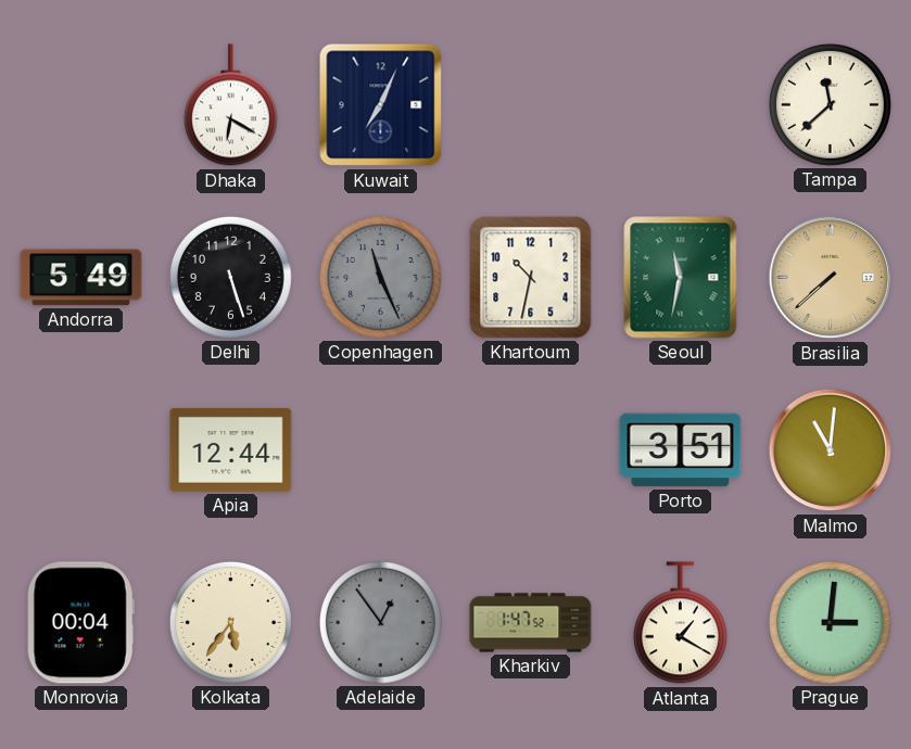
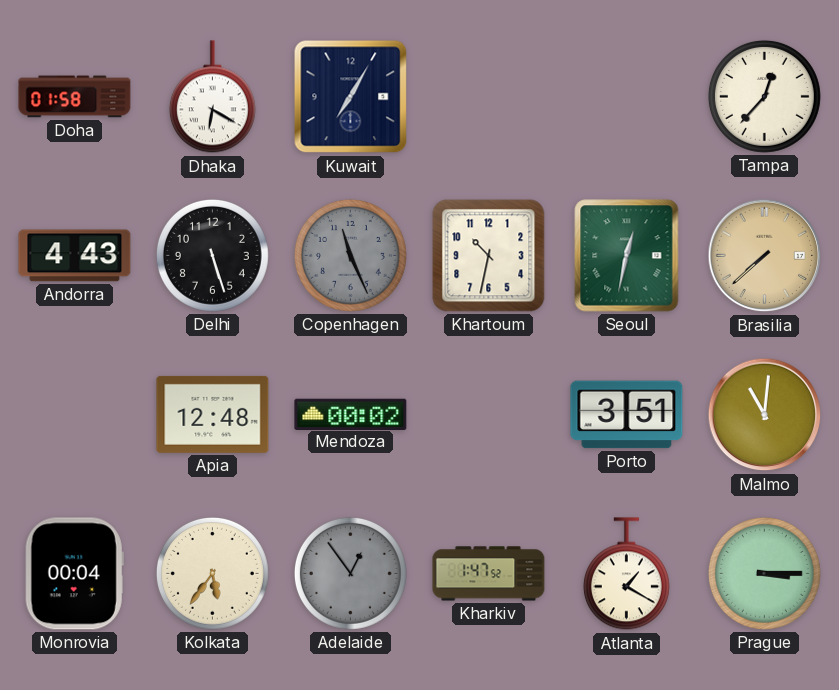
Doha: none -> 01:58
Kuwait: 7:04 -> 7:05
Tampa: 11:38 -> 12:37
Andorra: 5:49 -> 4:43
Seoul: 11:32 -> 12:32
Apia: 12:44 -> 12:48
Mendoza: none -> 00:02
Prague: 3:01 -> 3:15
